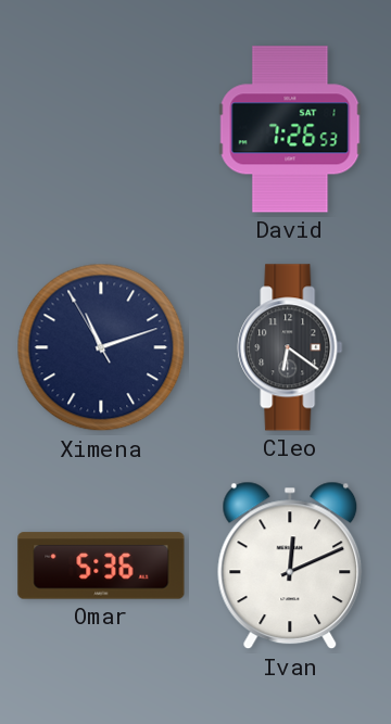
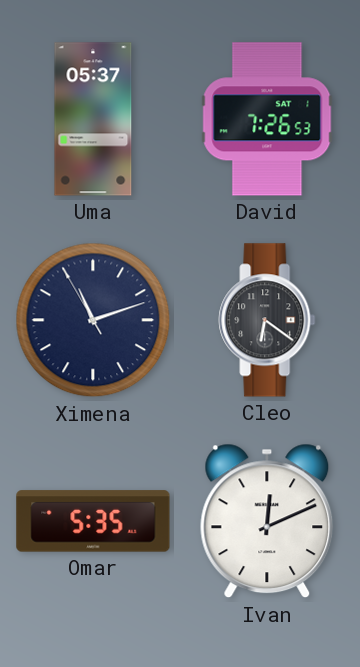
Uma: none -> 05:37
Omar: 5:36 -> 5:35
